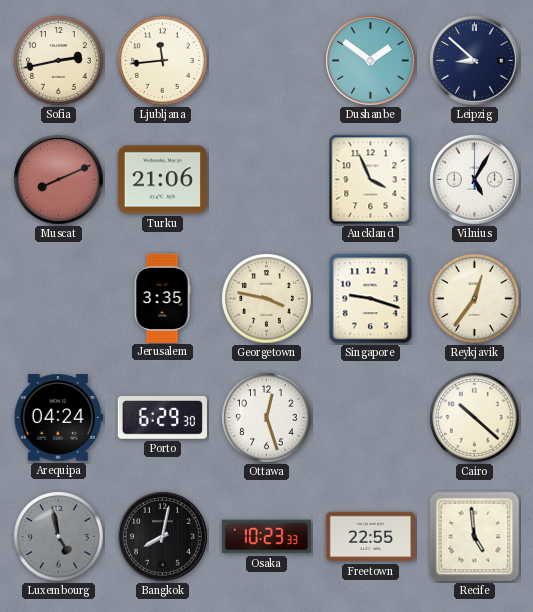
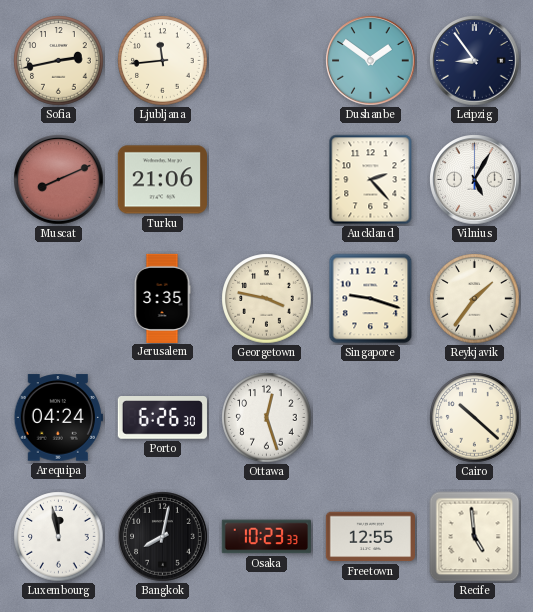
Leipzig: 8:52 -> 8:54
Auckland: 3:56 -> 2:23
Reykjavik: 12:36 -> 1:36
Porto: 6:29 -> 6:26
Luxembourg: 4:58 -> 11:58
Luxembourg dial: grey -> white
Freetown: 22:55 -> 12:55
